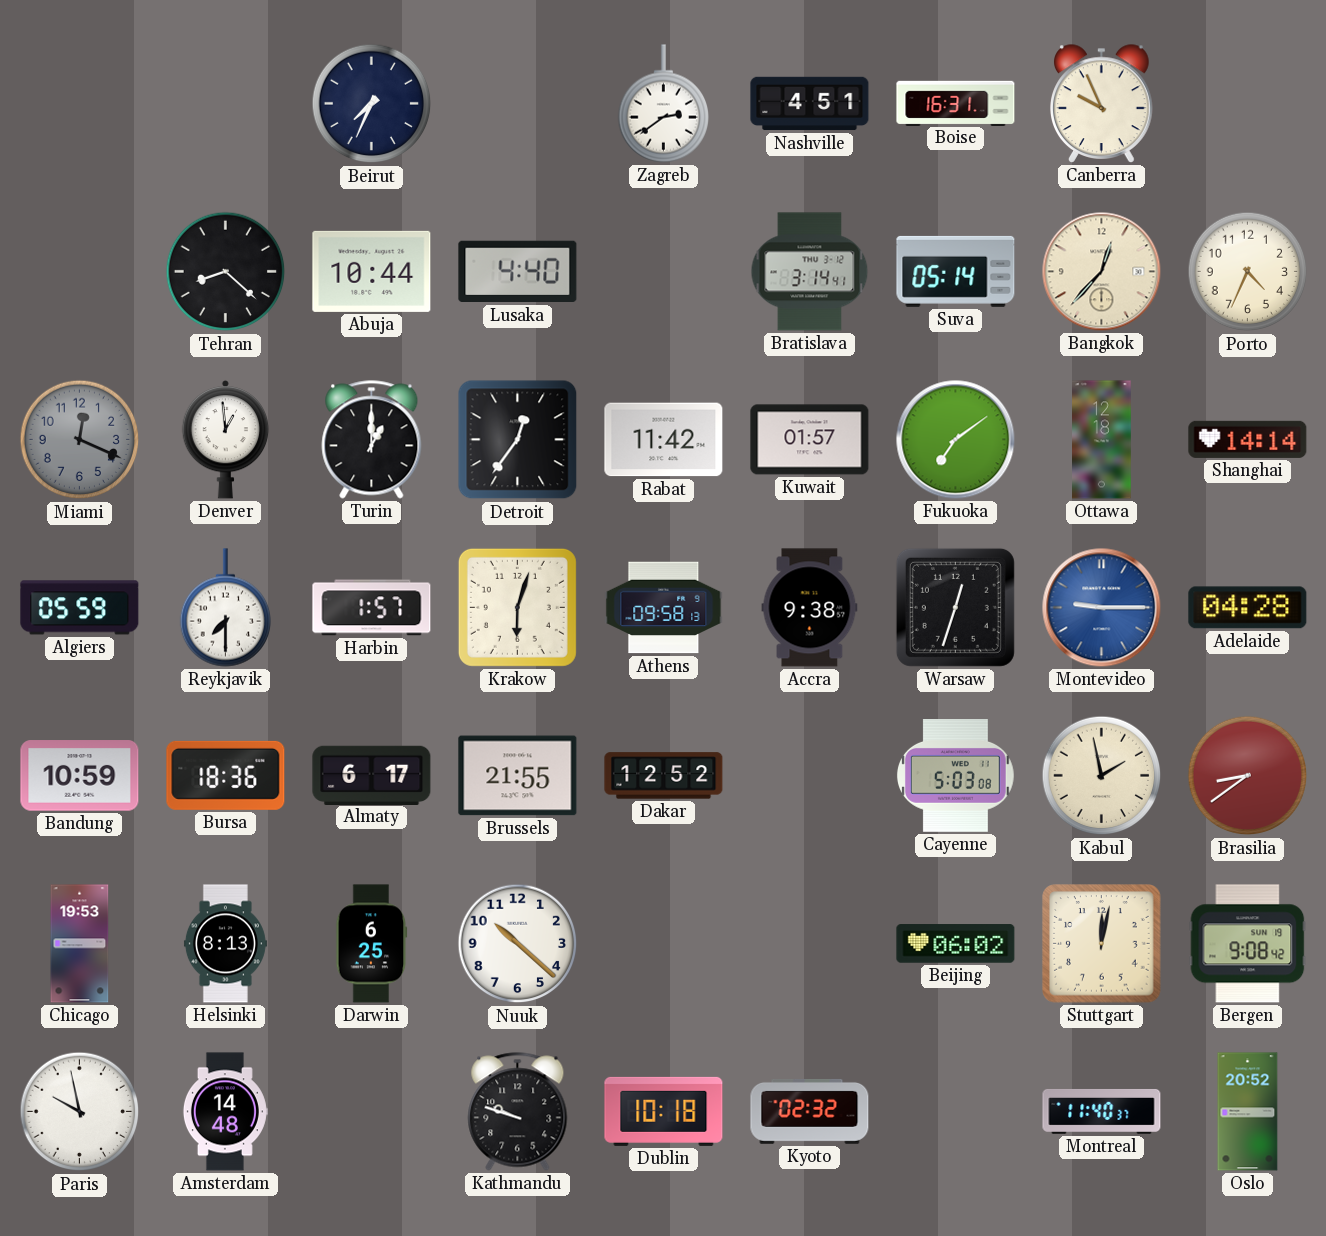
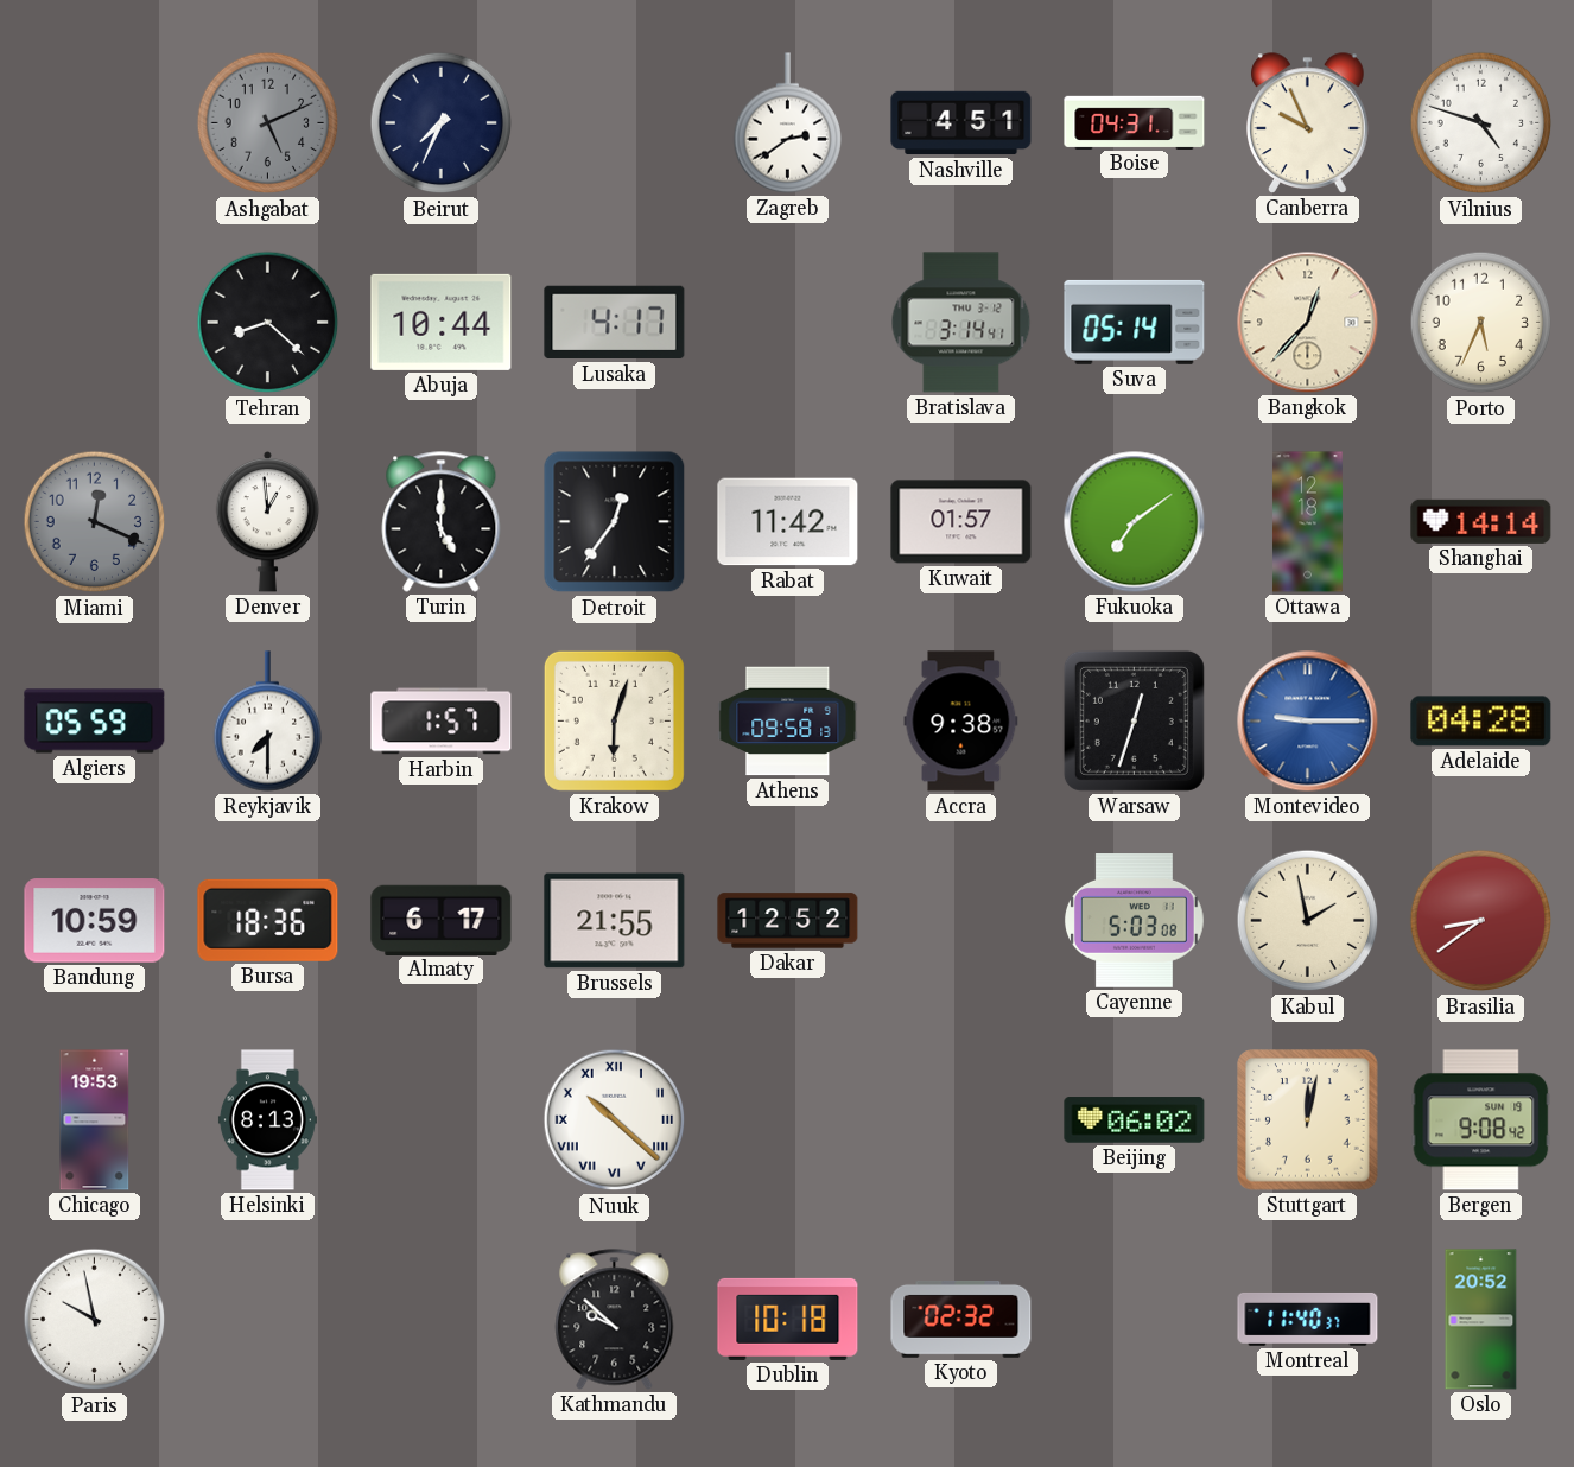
Ashgabat: none -> 5:11
Boise: 16:31 -> 04:31
Vilnius: none -> 4:48
Lusaka: 4:40 -> 4:17
Porto: 4:34 -> 5:34
Turin: 1:00 -> 5:00
Darwin: 6:25 -> none
Nuuk numerals: Arabic -> Roman
Amsterdam: 14:48 -> none
Kathmandu: 9:48 -> 9:52
